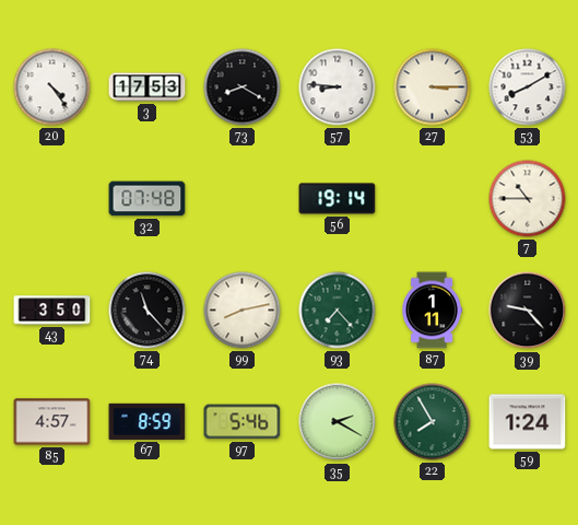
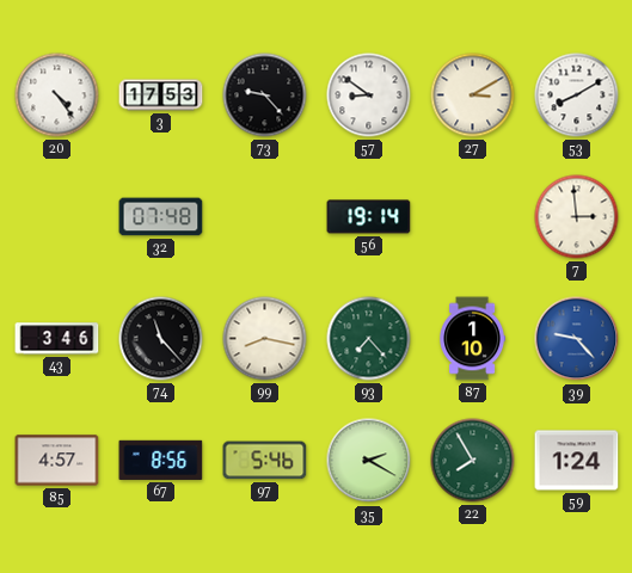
73: 8:20 -> 9:23
57: 8:46 -> 8:51
27: 3:15 -> 3:10
7: 10:45 -> 2:59
43: 3:50 -> 3:46
99: 8:13 -> 8:17
87: 1:11 -> 1:10
39 dial: black -> blue
67: 8:59 -> 8:56
